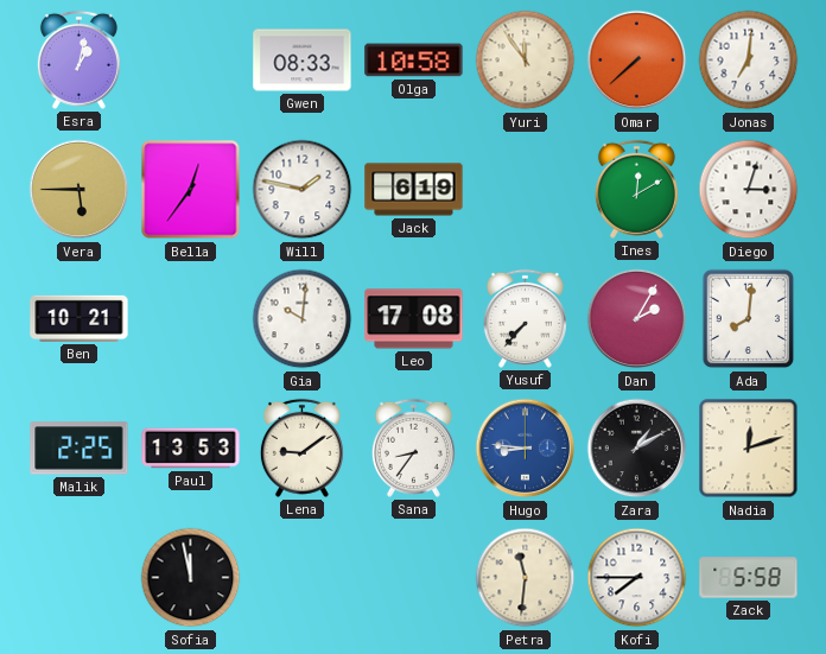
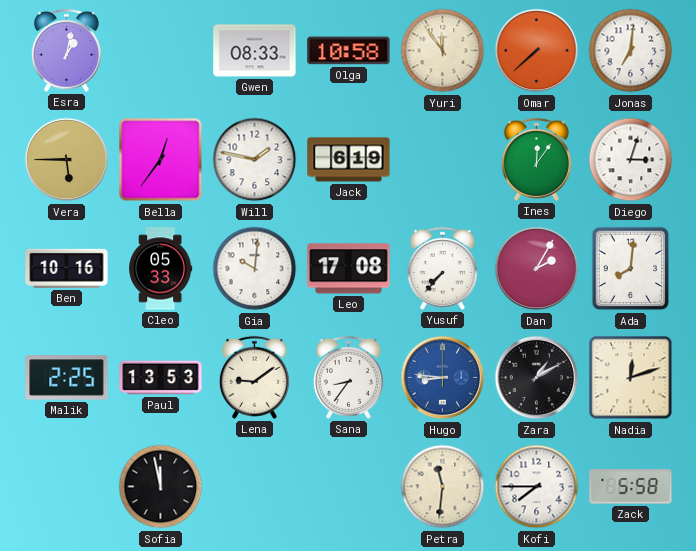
Ines: 12:10 -> 12:06
Ben: 10:21 -> 10:16
Cleo: none -> 05:33
